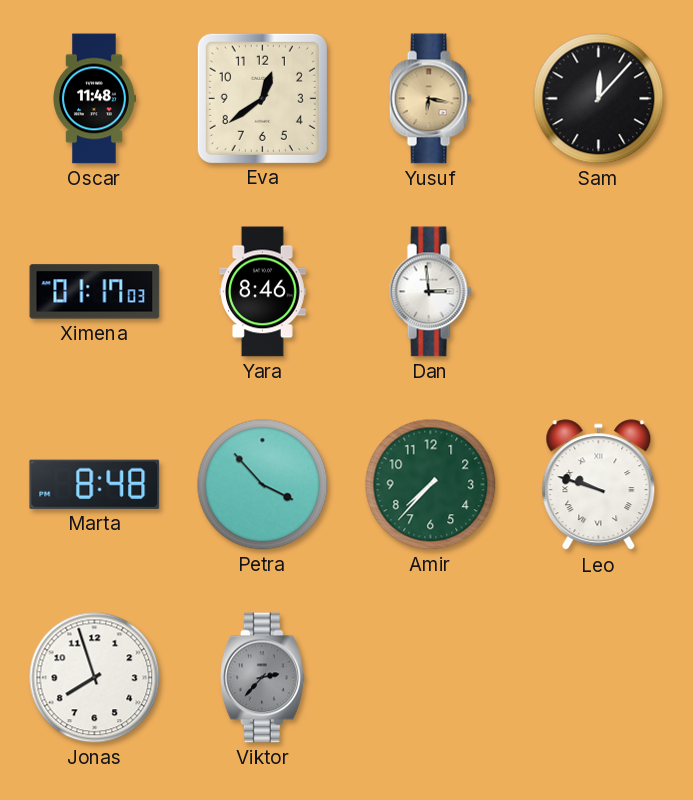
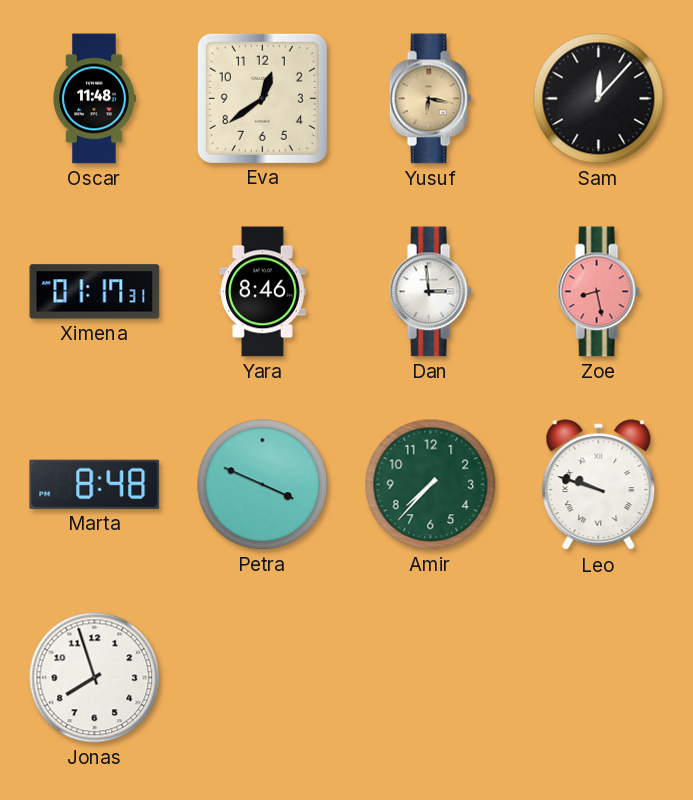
Ximena: 01:17:03 -> 01:17:31
Zoe: none -> 8:28
Petra: 3:53 -> 3:49
Viktor: 2:37 -> none
